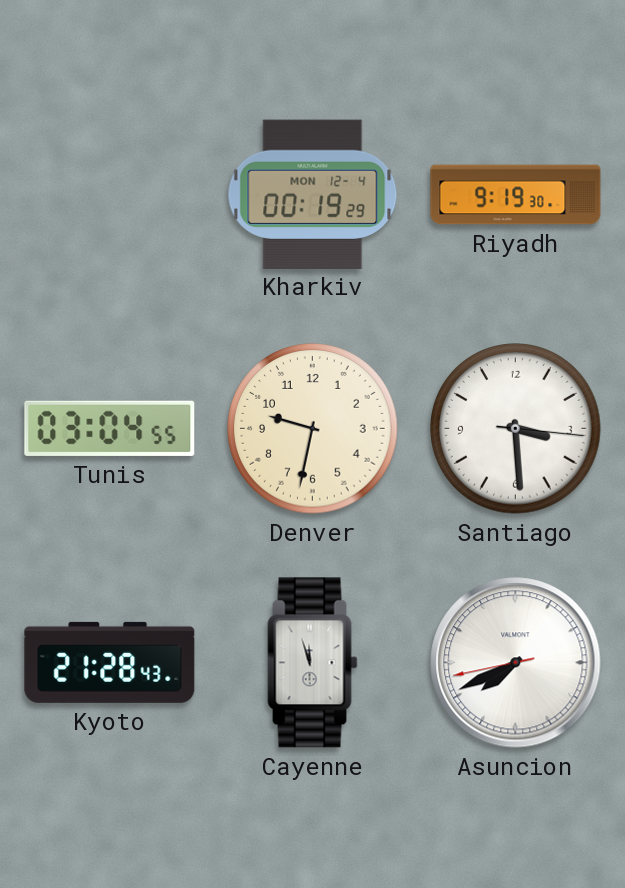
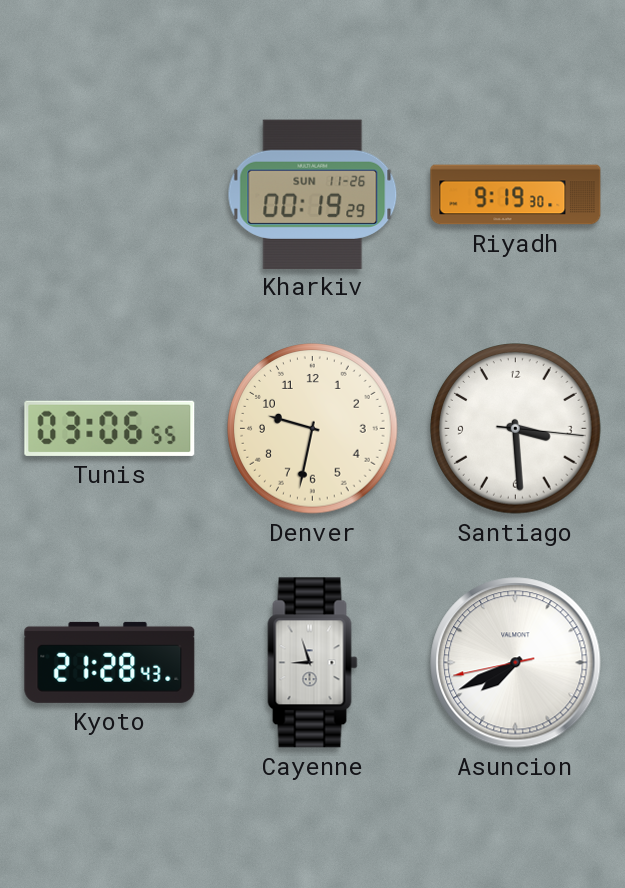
Kharkiv date: MON 12-4 -> SUN 11-26
Tunis: 03:04 -> 03:06
Cayenne: 11:57 -> 8:57
